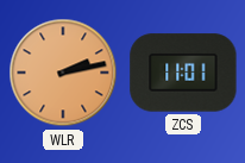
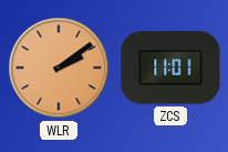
WLR: 2:13 -> 2:09
